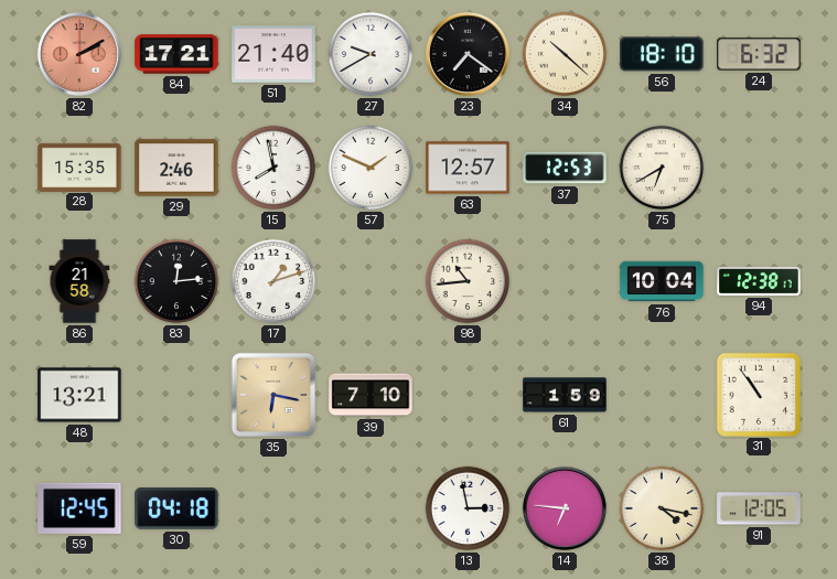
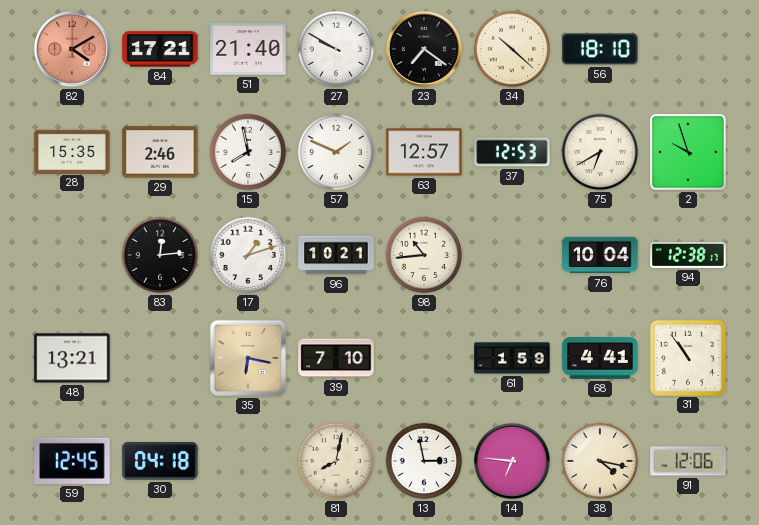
82: 2:10 -> 4:10
27: 9:40 -> 9:50
24: 6:32 -> none
2: none -> 9:57
86: 21:58 -> none
96: none -> 10:21
68: none -> 4:41
81: none -> 8:02
91: 12:05 -> 12:06
